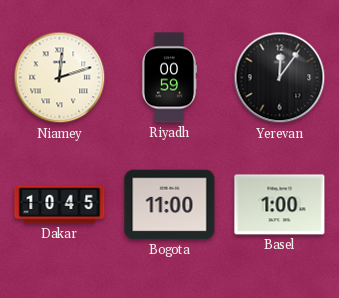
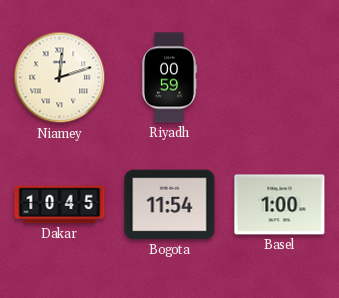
Yerevan: 12:06 -> none
Bogota: 11:00 -> 11:54
